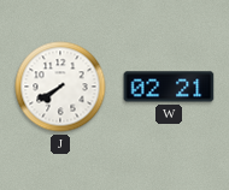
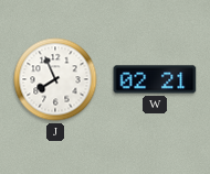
J: 7:40 -> 7:56
